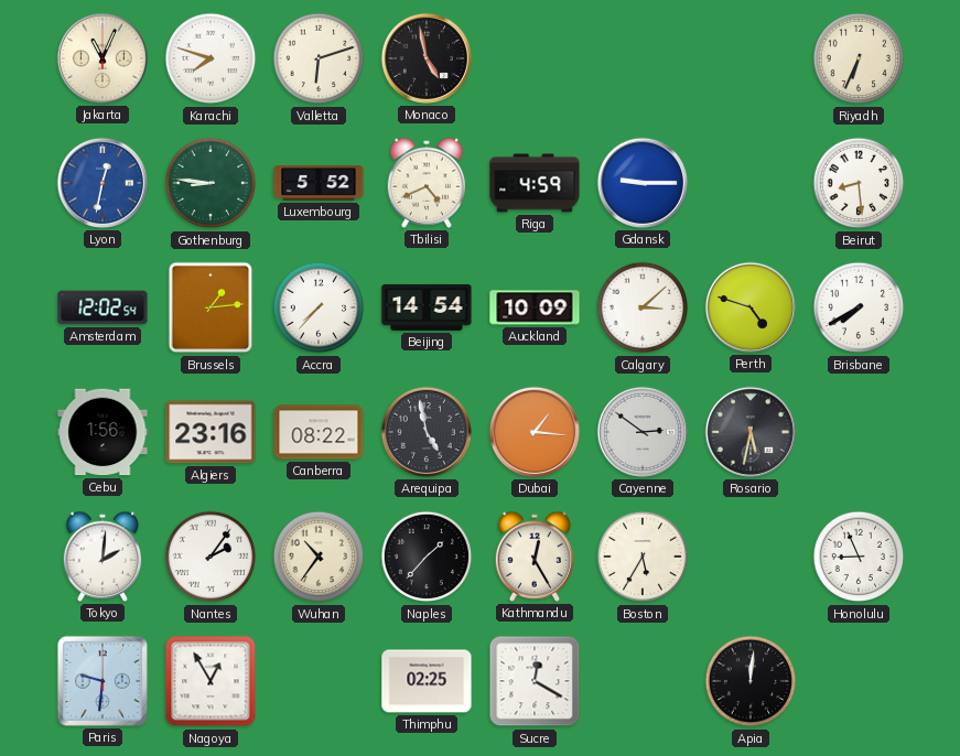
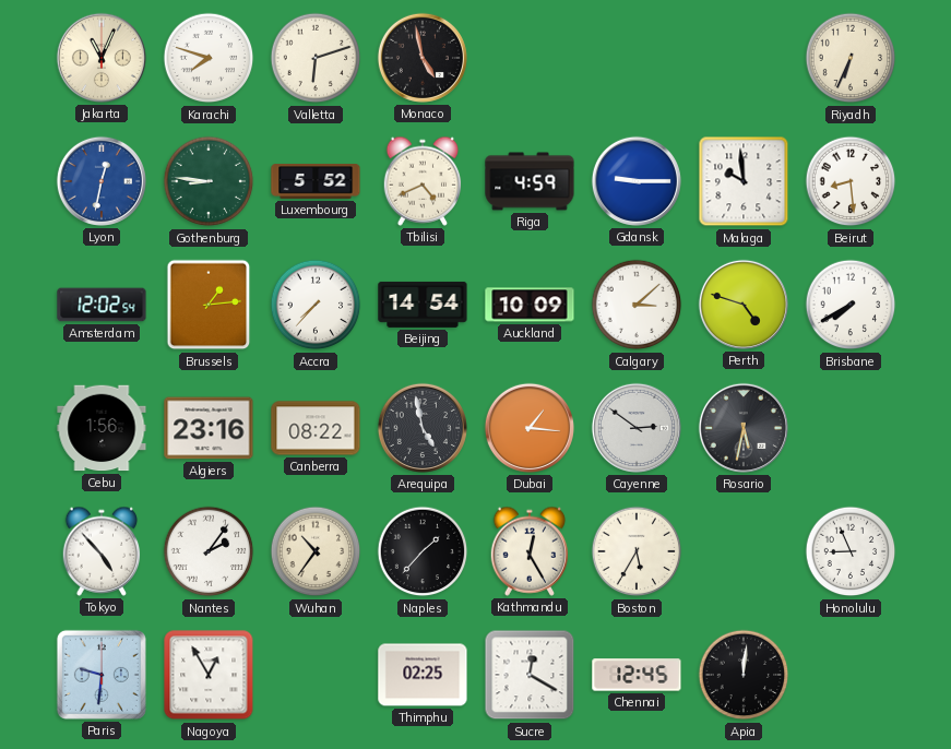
Malaga: none -> 9:59
Tokyo: 2:01 -> 4:53
Chennai: none -> 12:45
